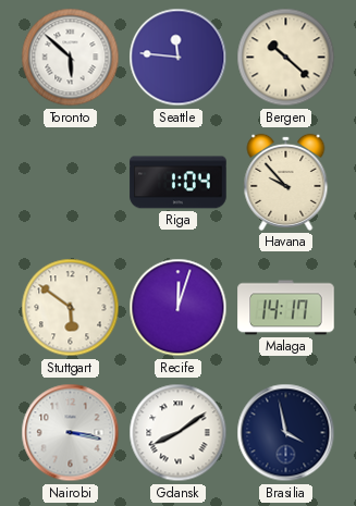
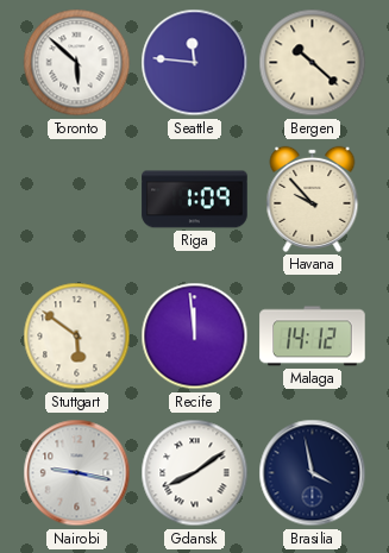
Riga: 1:04 -> 1:09
Recife: 12:03 -> 11:59
Malaga: 14:17 -> 14:12
Nairobi: 3:17 -> 9:17
